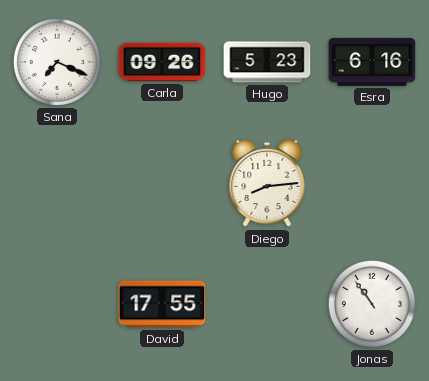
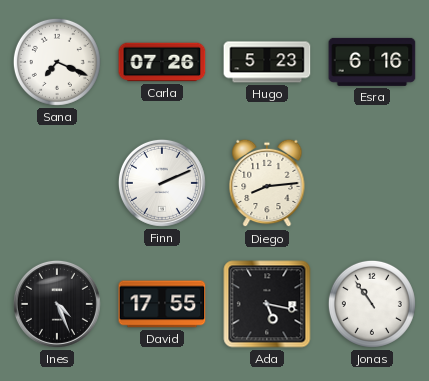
Carla: 09:26 -> 07:26
Finn: none -> 2:11
Ines: none -> 4:26
Ada: none -> 5:17
